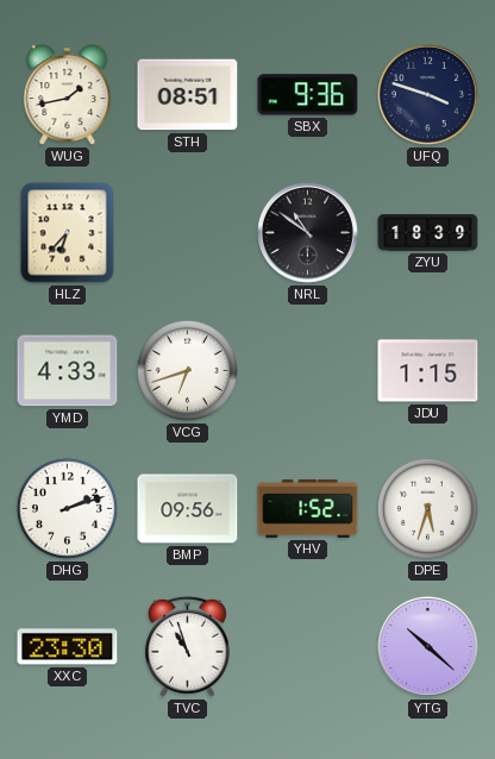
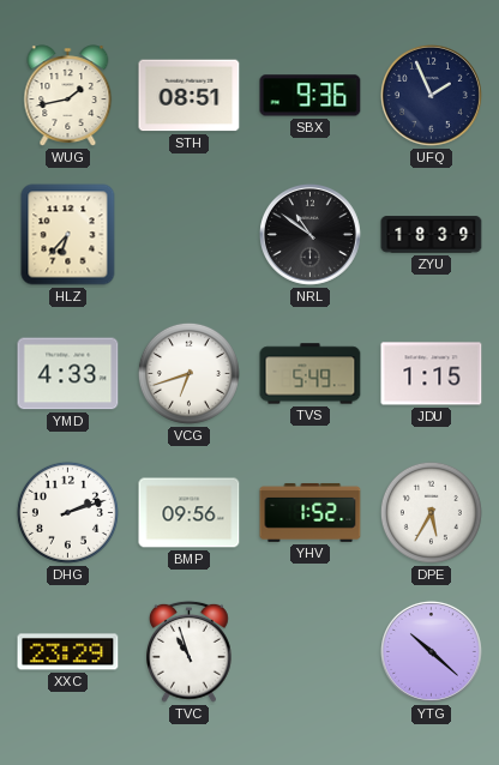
UFQ: 3:48 -> 1:56
TVS: none -> 5:49
DPE: 5:33 -> 5:35
XXC: 23:30 -> 23:29
